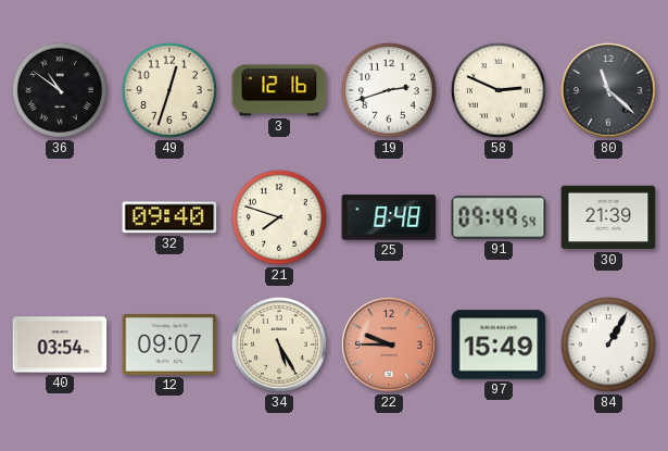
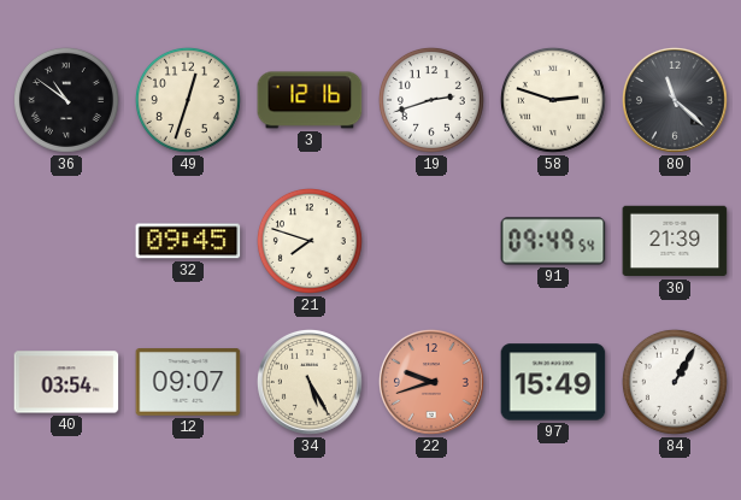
58: 2:49 -> 2:48
32: 09:40 -> 09:45
25: 8:48 -> none
22: 9:45 -> 9:42
